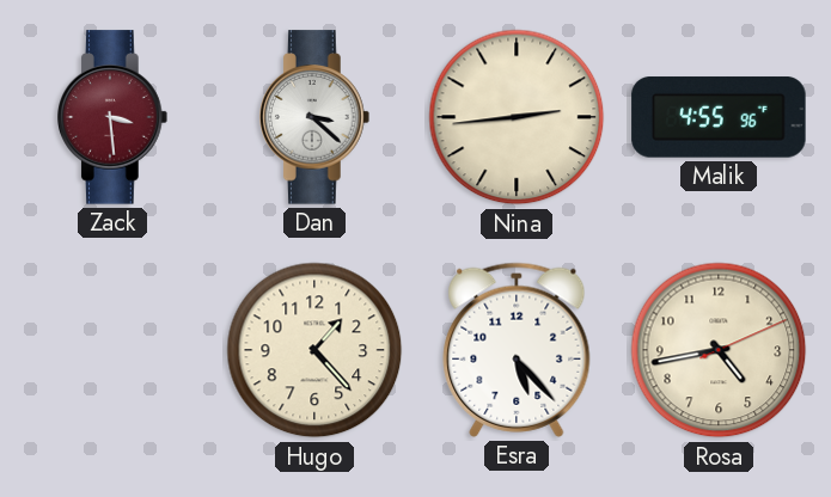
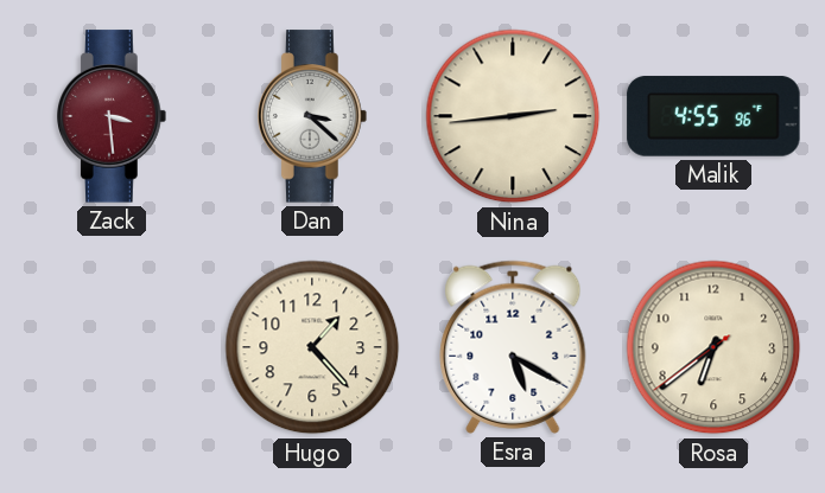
Esra: 5:23 -> 5:20
Rosa: 4:43 -> 6:38
